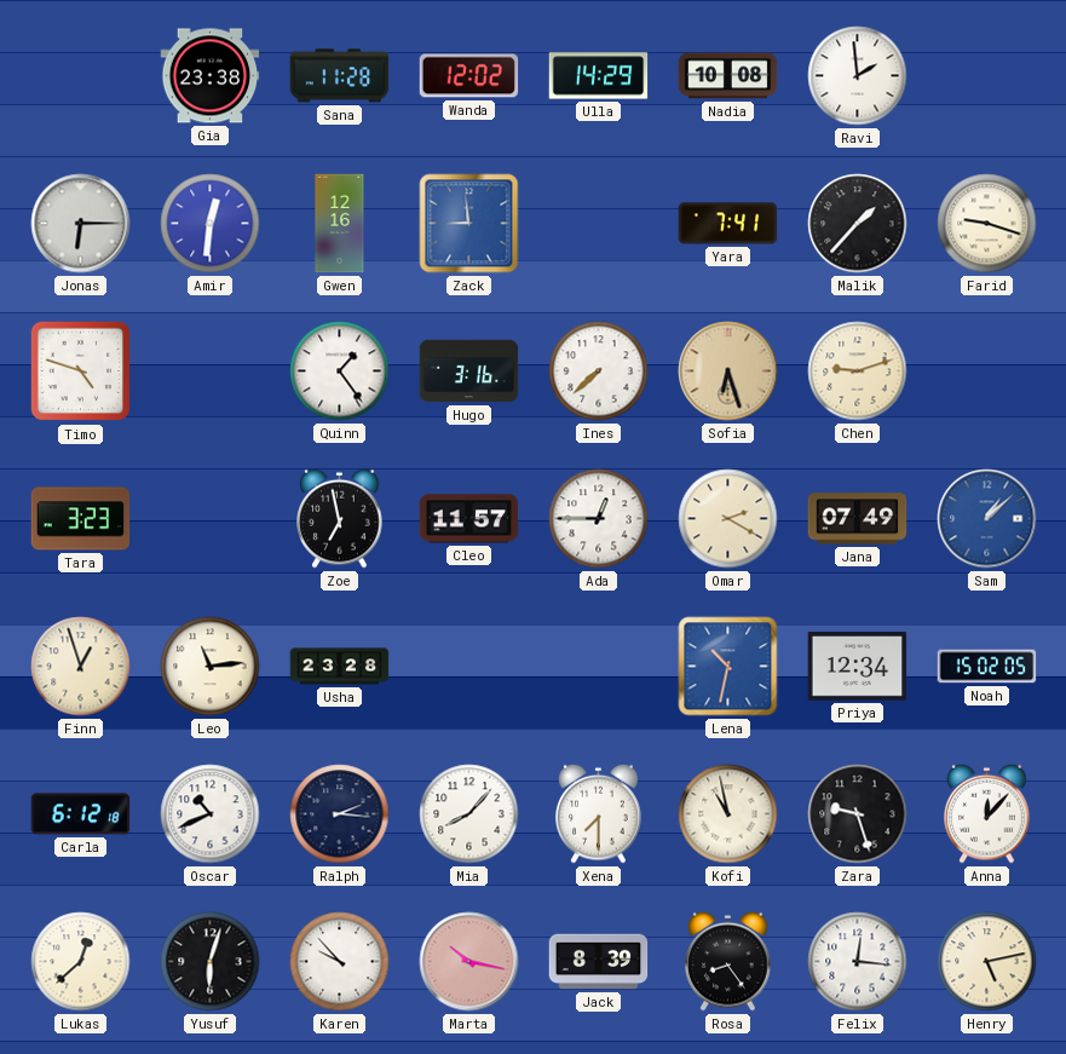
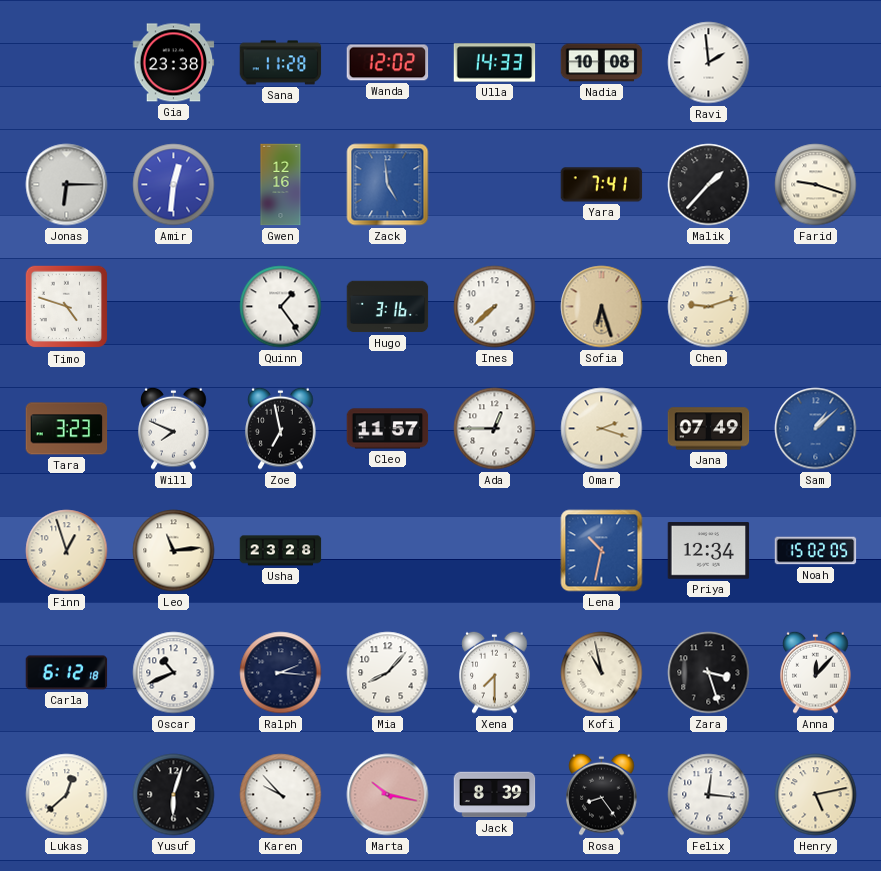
Ulla: 14:29 -> 14:33
Zack: 8:59 -> 4:59
Will: none -> 7:49
Omar: 2:20 -> 2:18
Zara: 9:27 -> 3:27
